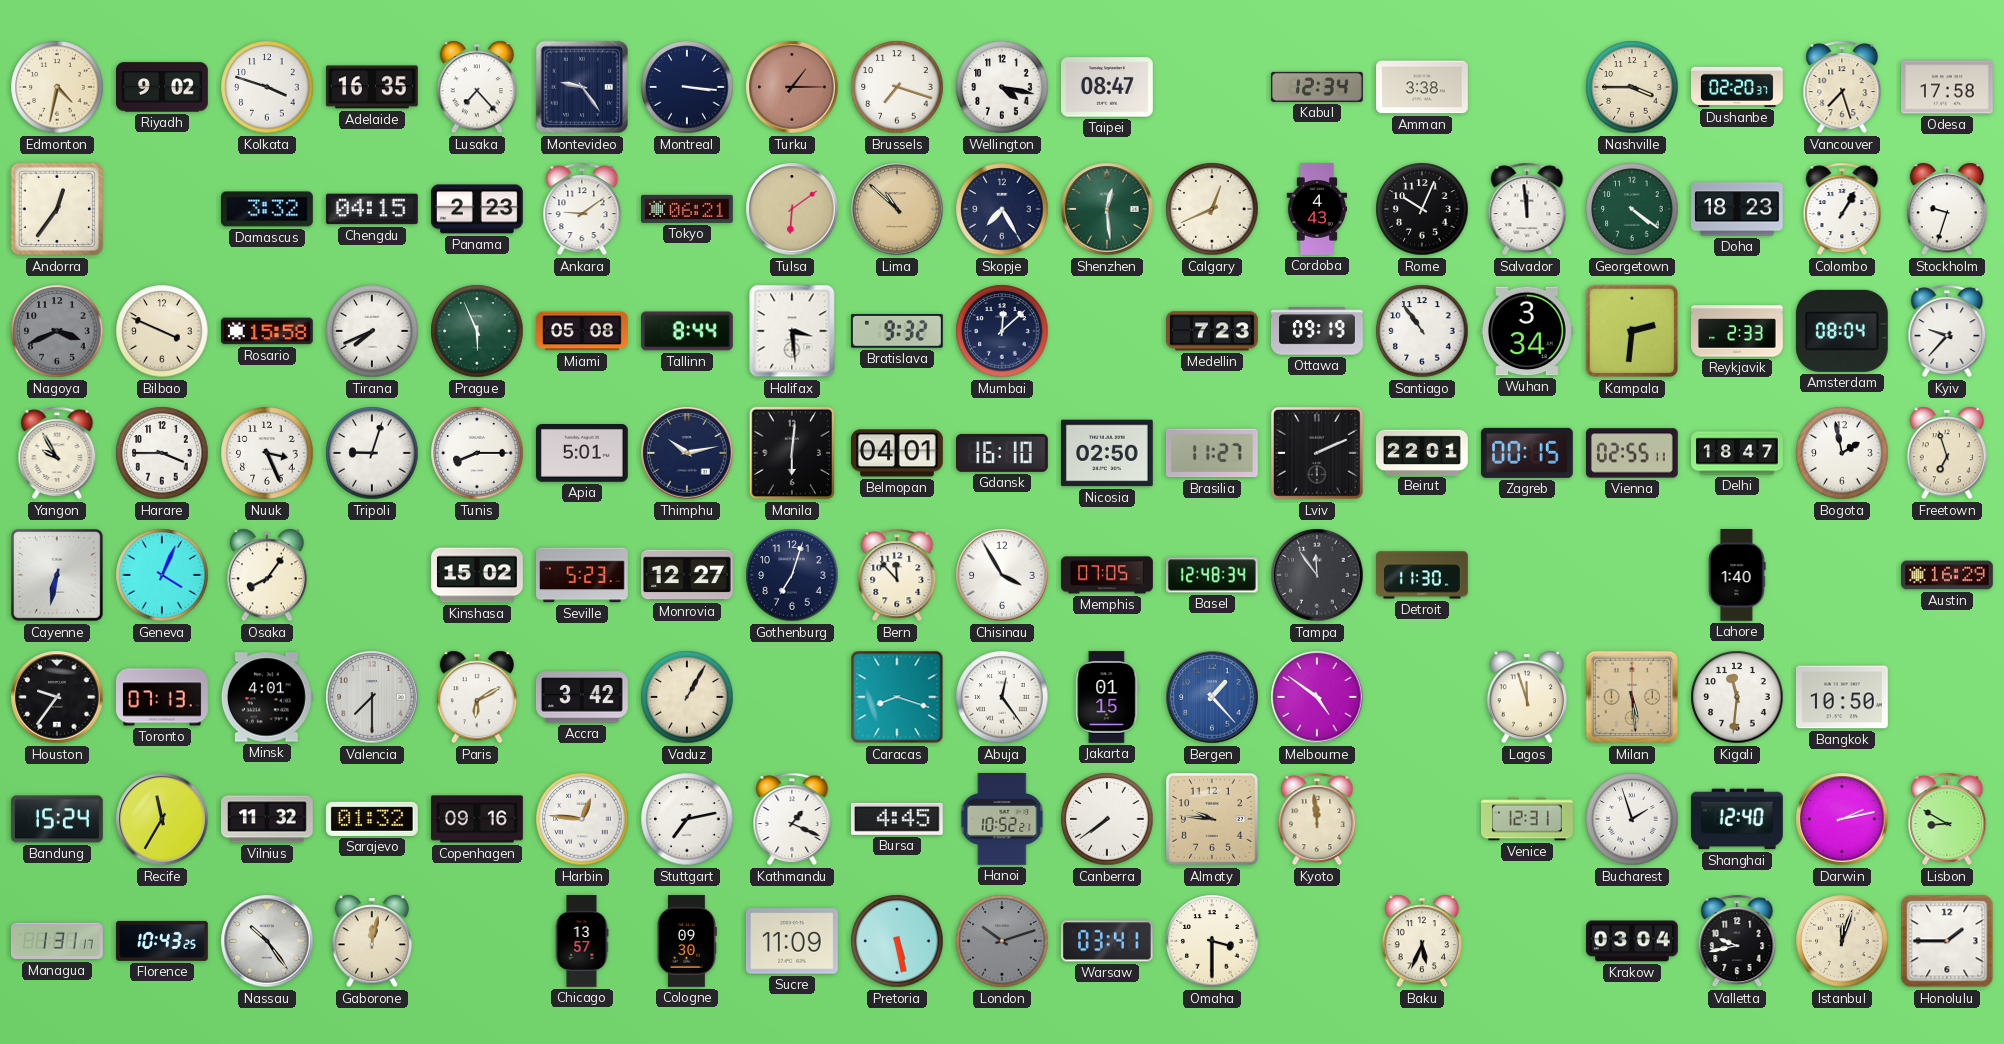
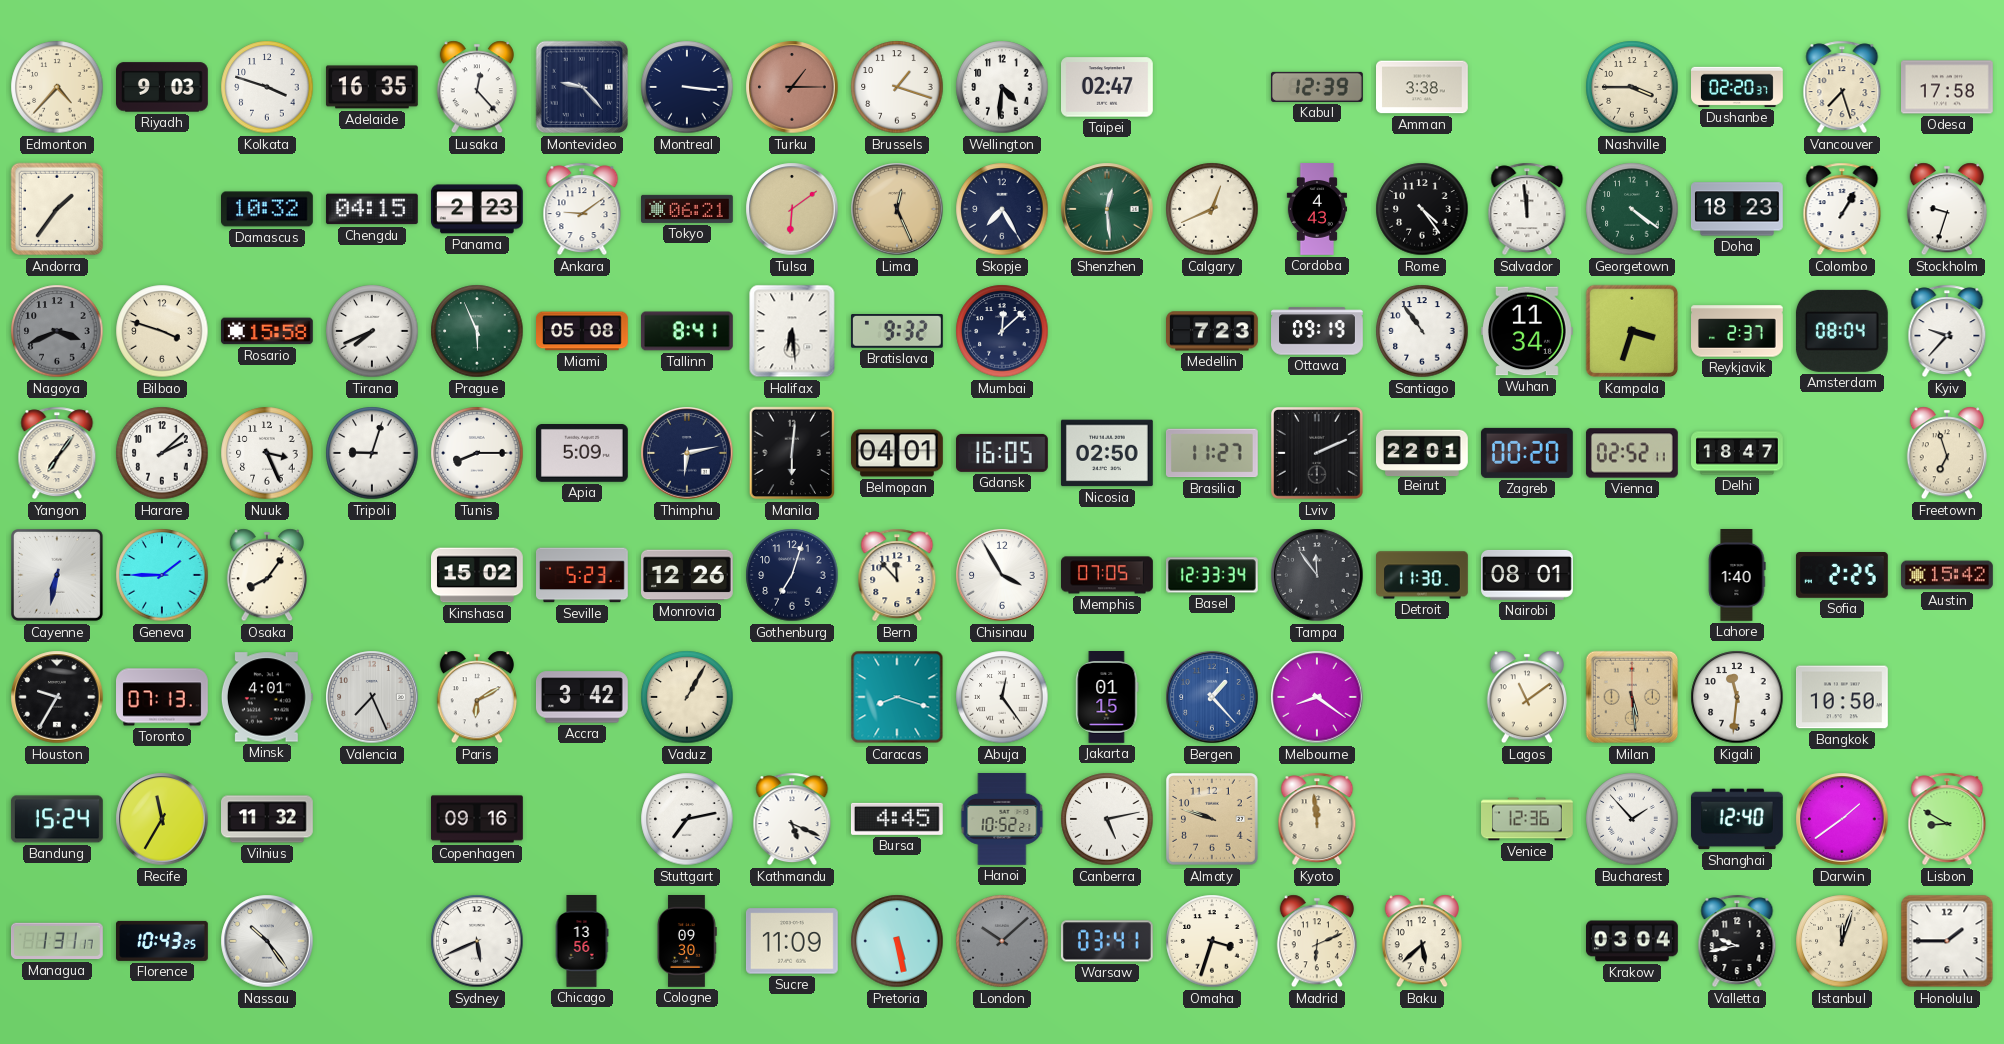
Edmonton: 4:32 -> 4:37
Riyadh: 9:02 -> 9:03
Lusaka: 7:23 -> 12:23
Montevideo: 9:24 -> 9:23
Brussels: 7:18 -> 1:18
Wellington: 4:17 -> 4:31
Taipei: 08:47 -> 02:47
Kabul: 12:34 -> 12:39
Andorra: 12:36 -> 1:36
Damascus: 3:32 -> 10:32
Lima: 10:52 -> 12:26
Rome: 10:04 -> 4:24
Bilbao: 3:49 -> 3:48
Tallinn: 8:44 -> 8:41
Halifax: 3:29 -> 6:29
Wuhan: 3:34 -> 11:34
Kampala: 2:31 -> 3:33
Reykjavik: 2:33 -> 2:37
Yangon: 9:55 -> 7:06
Harare: 3:45 -> 2:08
Apia: 5:01 -> 5:09
Thimphu: 10:13 -> 6:13
Gdansk: 16:10 -> 16:05
Zagreb: 00:15 -> 00:20
Vienna: 02:55 -> 02:52
Bogota: 1:58 -> none
Geneva: 4:04 -> 1:45
Monrovia: 12:27 -> 12:26
Basel: 12:48 -> 12:33
Nairobi: none -> 08:01
Sofia: none -> 2:25
Austin: 16:29 -> 15:42
Houston: 9:36 -> 9:35
Valencia: 7:30 -> 7:26
Melbourne: 4:51 -> 8:21
Lagos: 11:57 -> 11:09
Sarajevo: 01:32 -> none
Harbin: 12:46 -> none
Kathmandu: 1:19 -> 5:19
Canberra: 7:39 -> 5:13
Almaty: 9:46 -> 9:48
Venice: 12:31 -> 12:36
Bucharest: 1:57 -> 1:53
Darwin: 2:13 -> 1:39
Gaborone: 12:02 -> none
Sydney: none -> 5:41
Chicago: 13:57 -> 13:56
London: 10:12 -> 10:08
Omaha: 3:30 -> 3:33
Madrid: none -> 6:11
Baku: 5:34 -> 5:38
